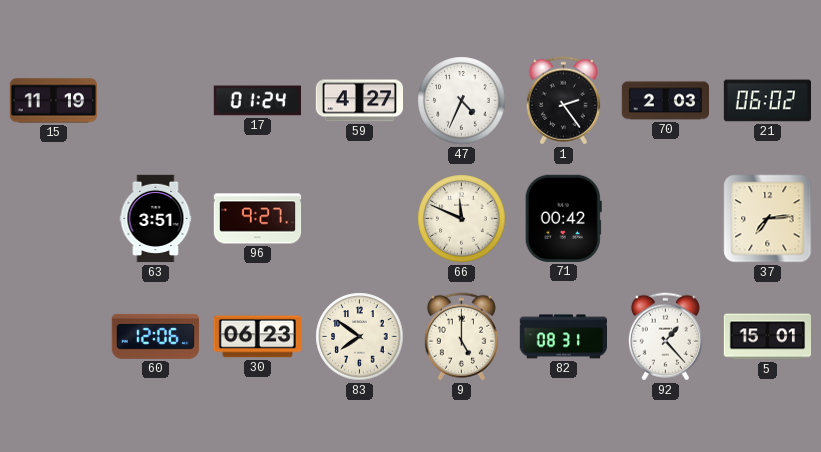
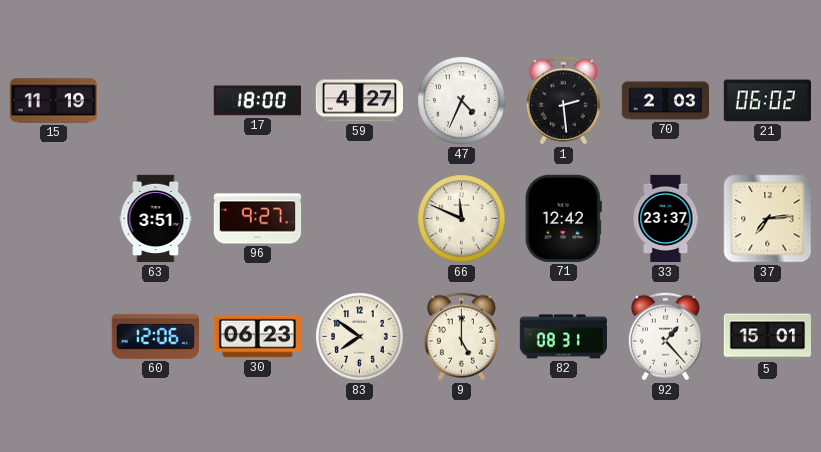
17: 01:24 -> 18:00
1: 2:24 -> 2:29
71: 00:42 -> 12:42
33: none -> 23:37
